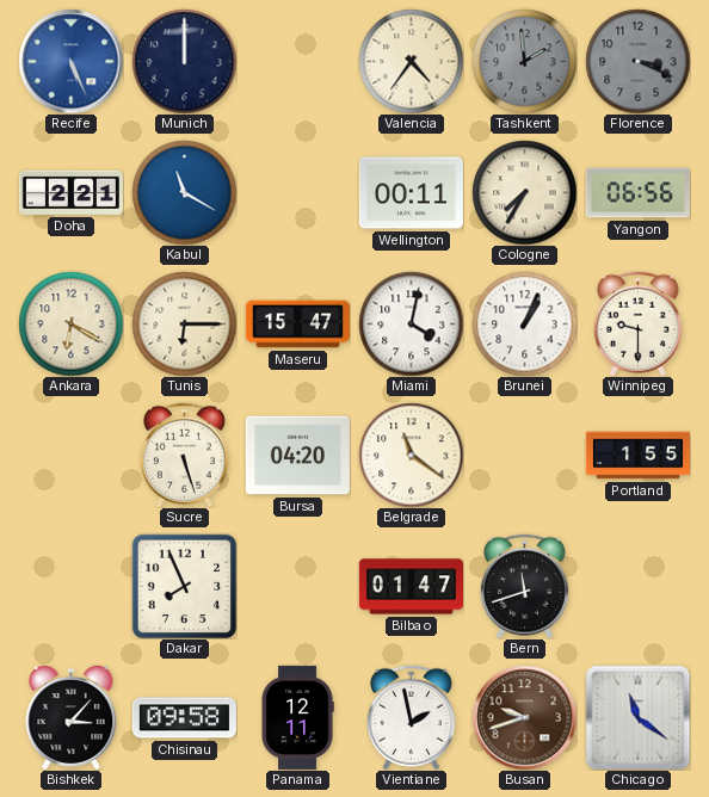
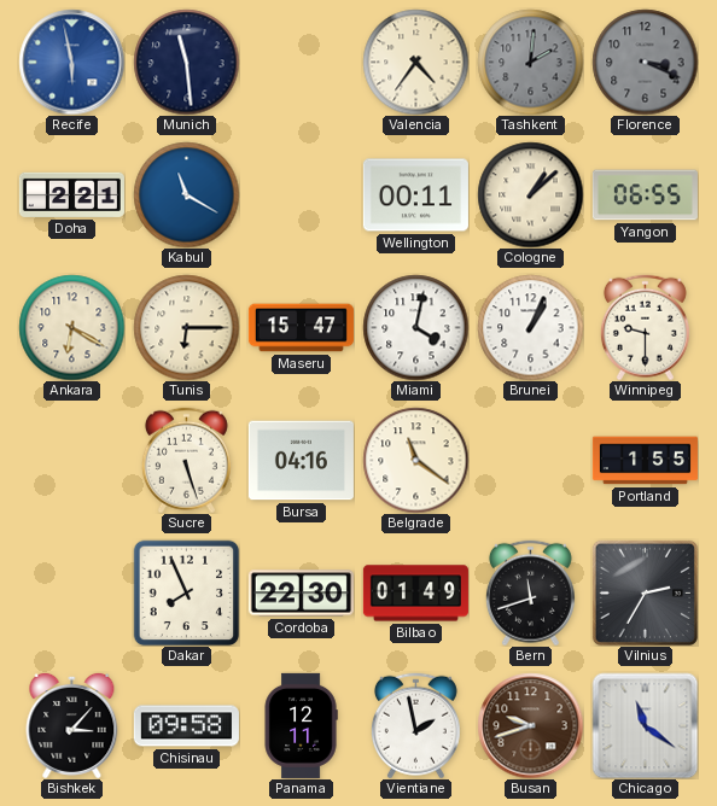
Recife: 5:26 -> 5:58
Munich: 12:00 -> 11:29
Tashkent: 1:59 -> 2:01
Cologne: 7:35 -> 1:08
Yangon: 06:56 -> 06:55
Bursa: 04:20 -> 04:16
Cordoba: none -> 22:30
Bilbao: 01:47 -> 01:49
Vilnius: none -> 2:35
